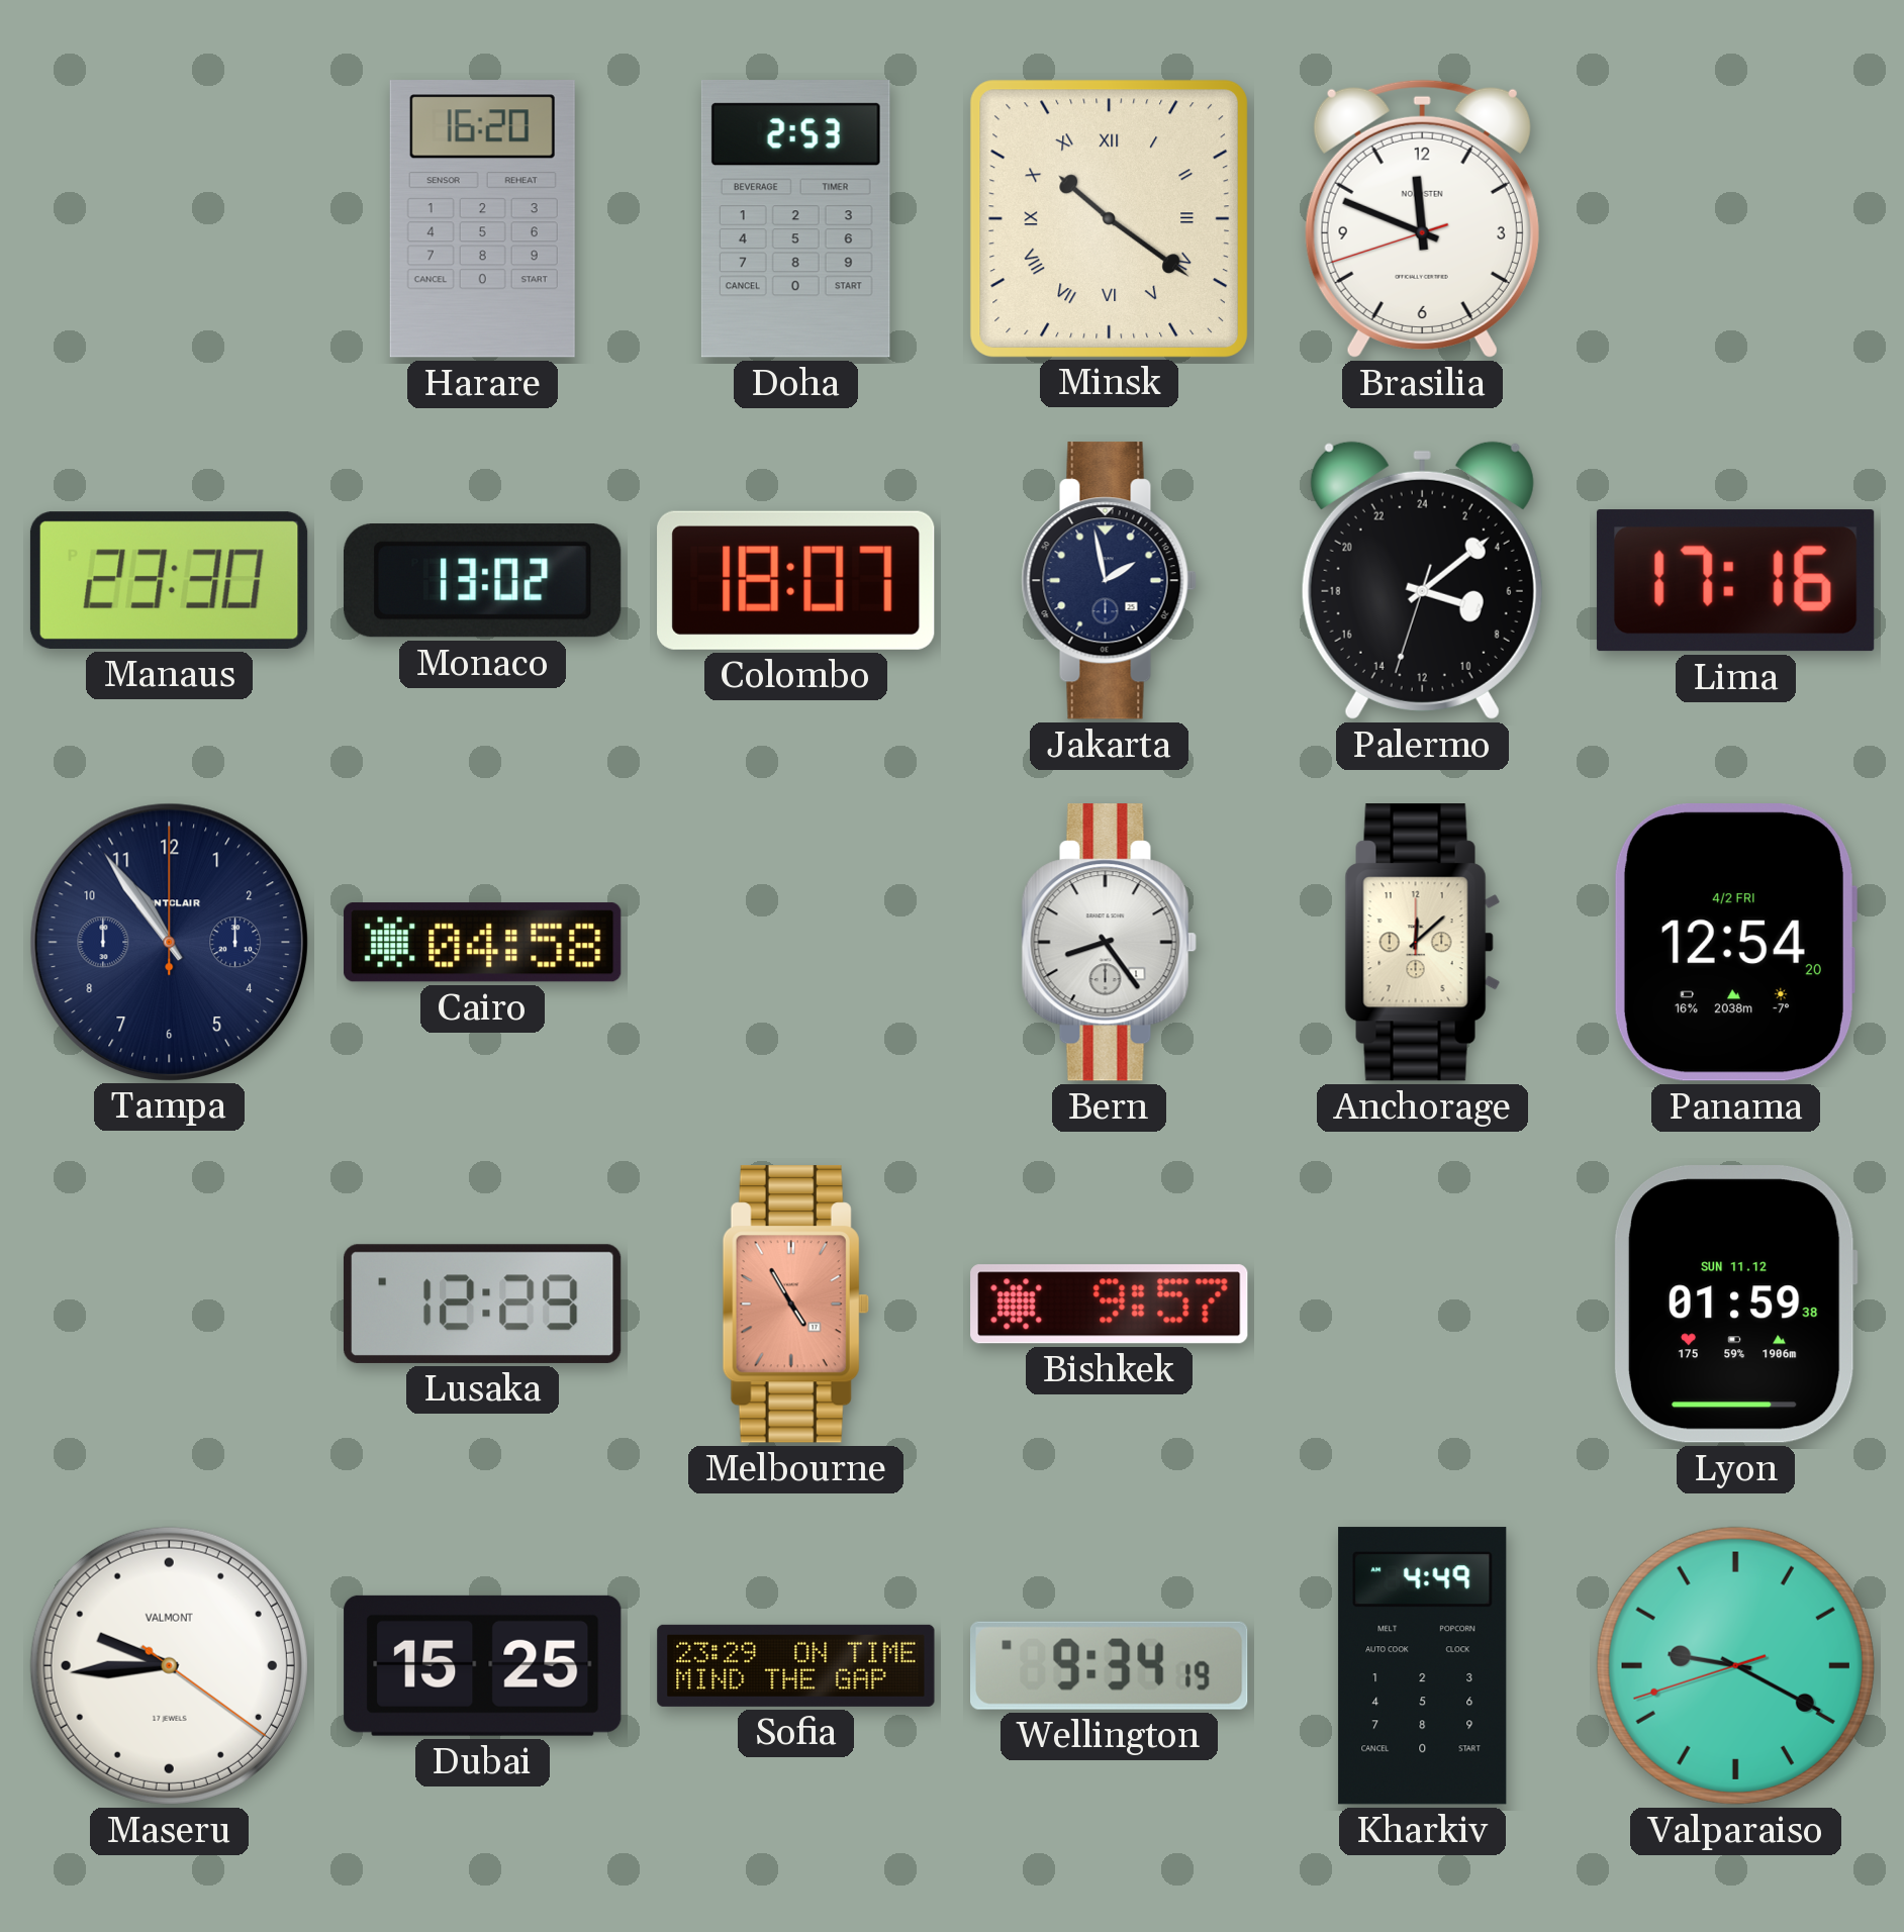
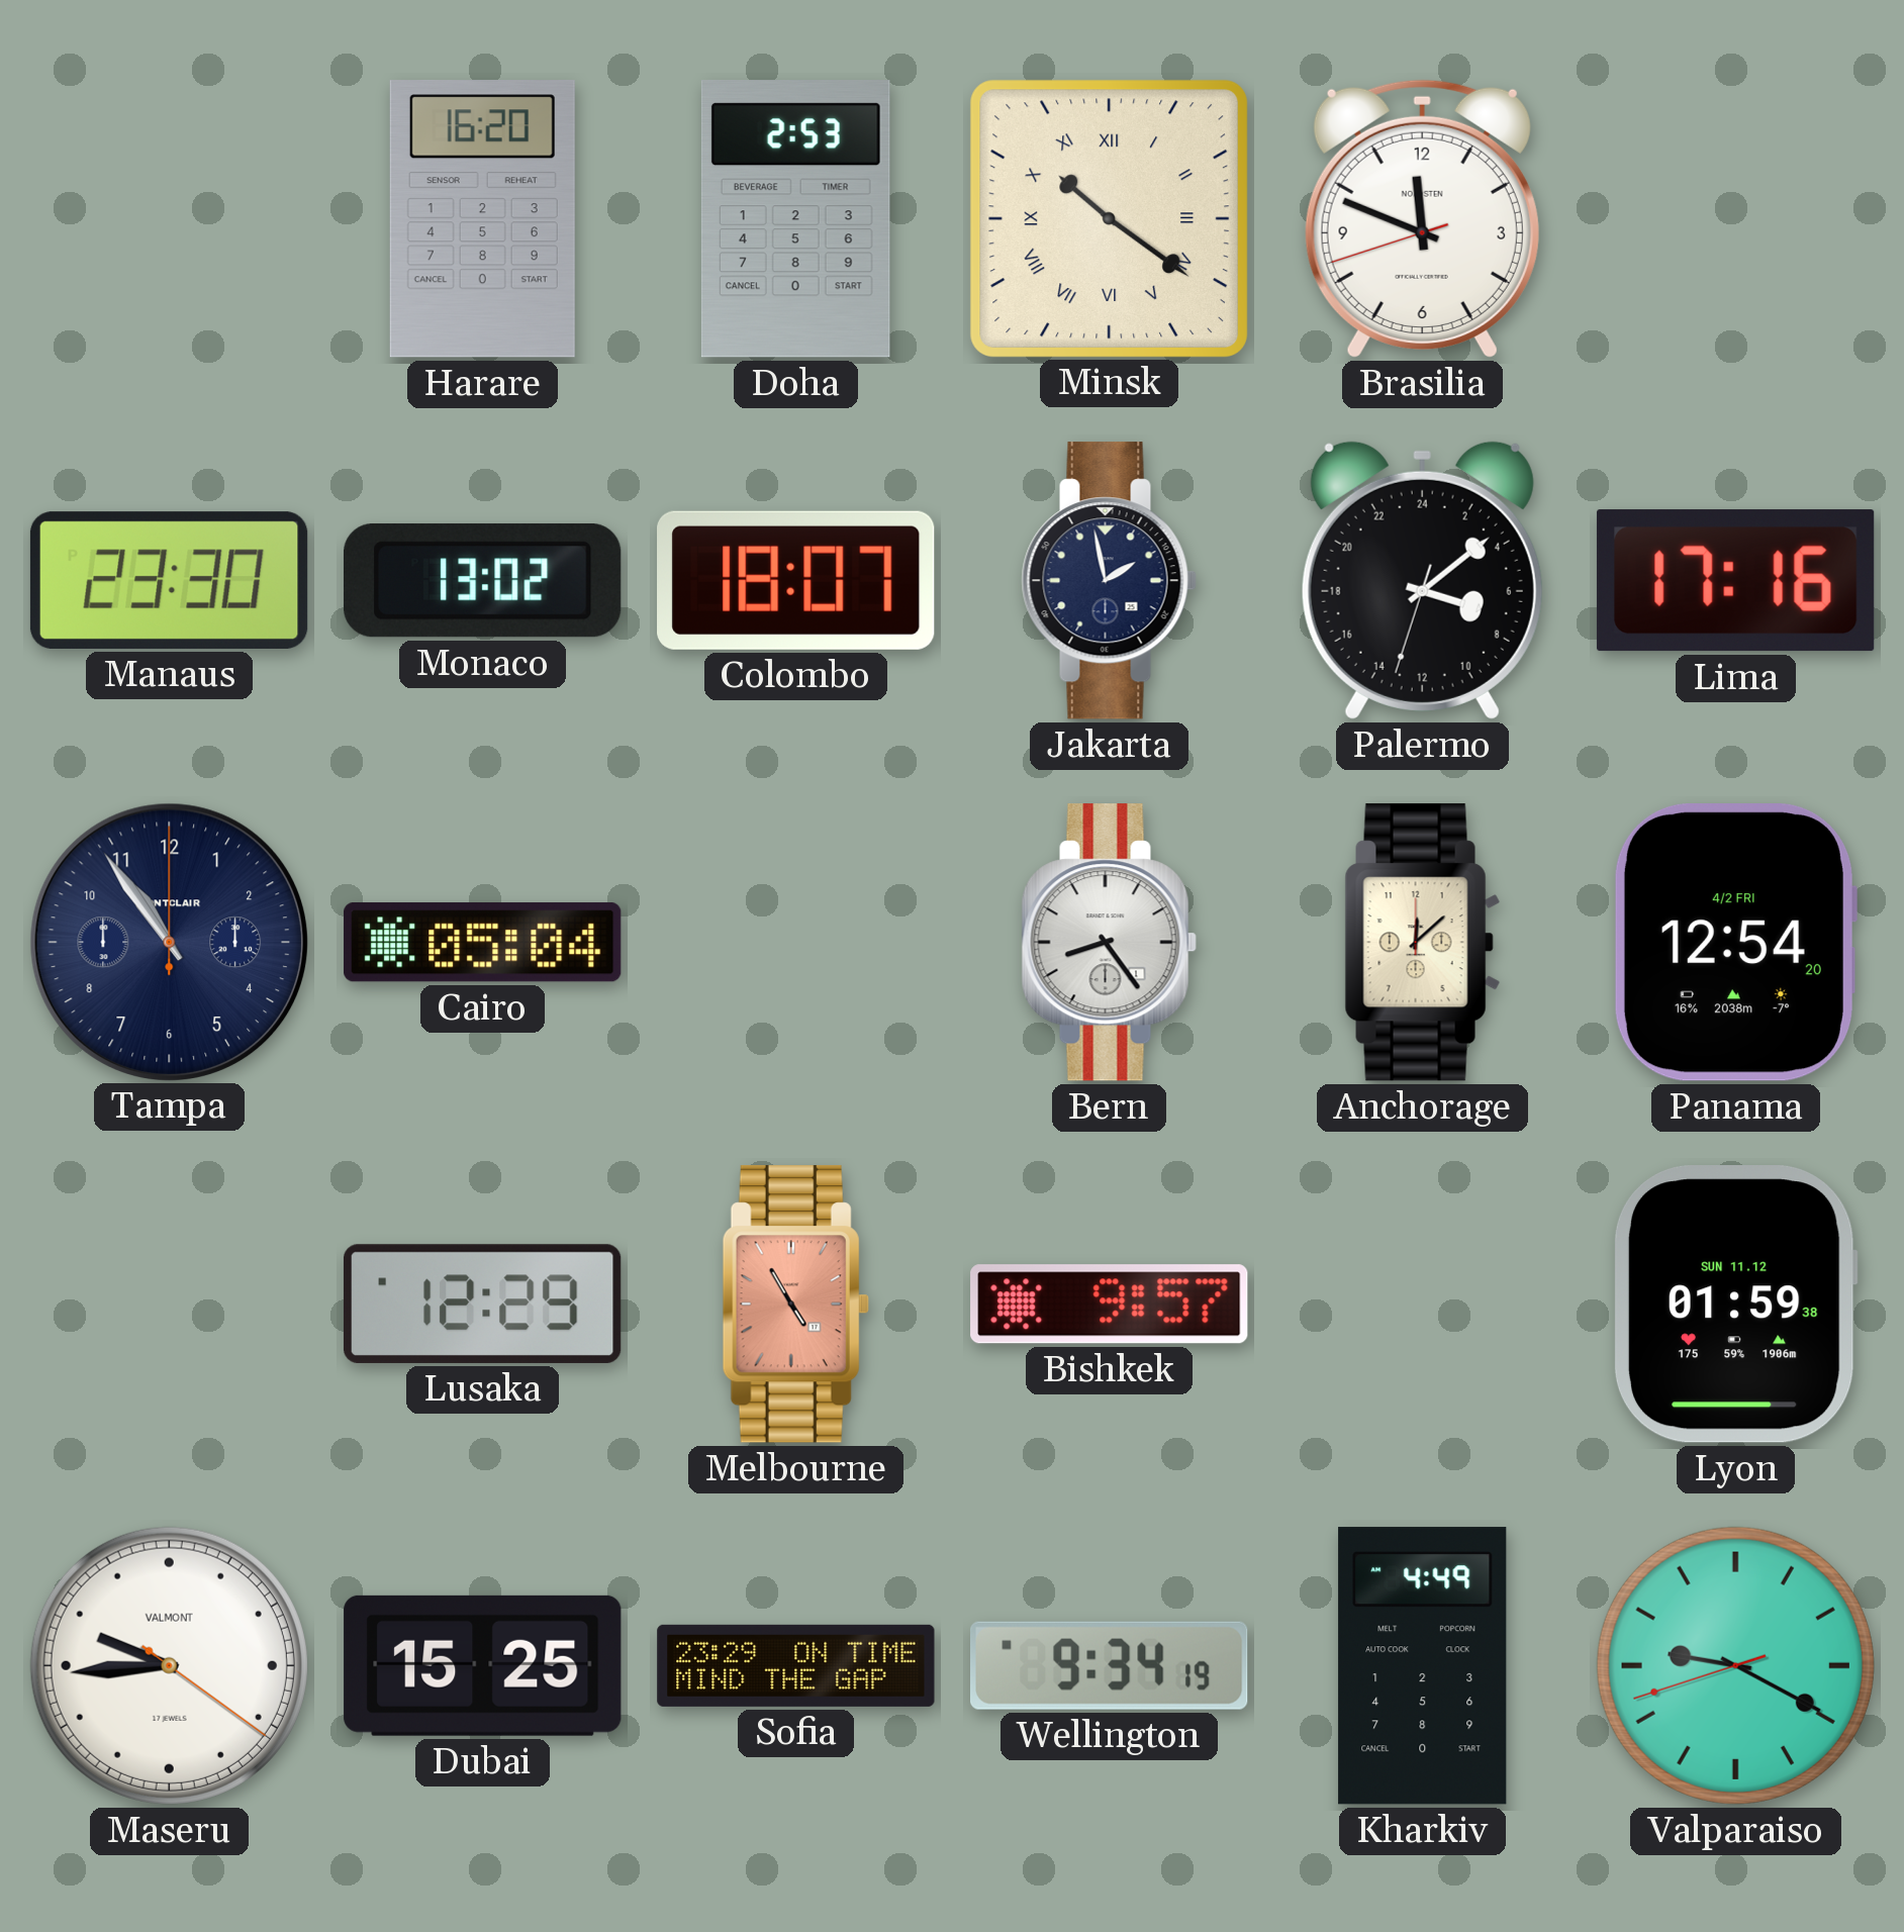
Cairo: 04:58 -> 05:04
